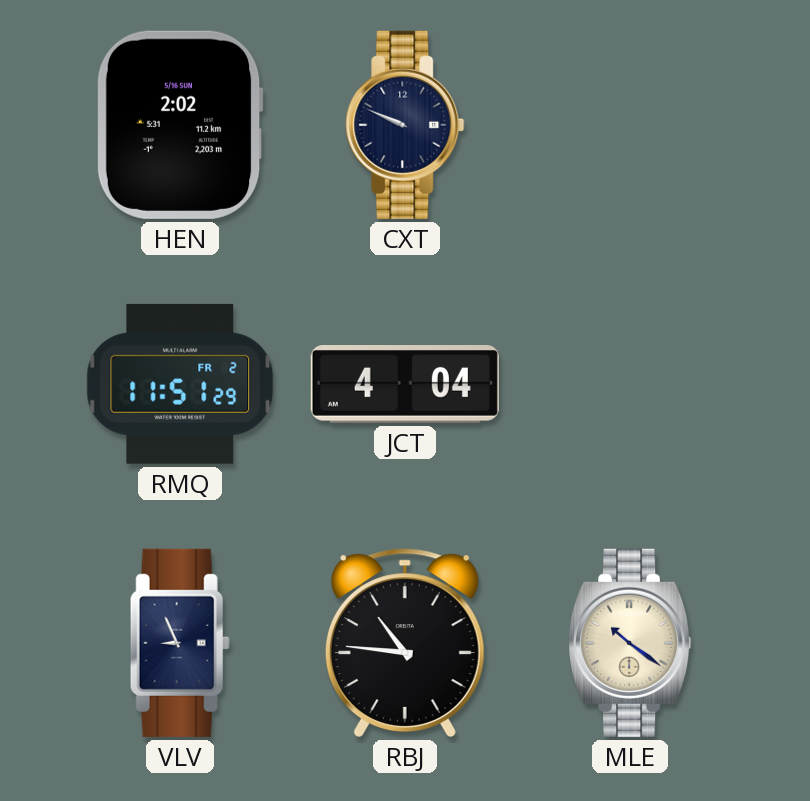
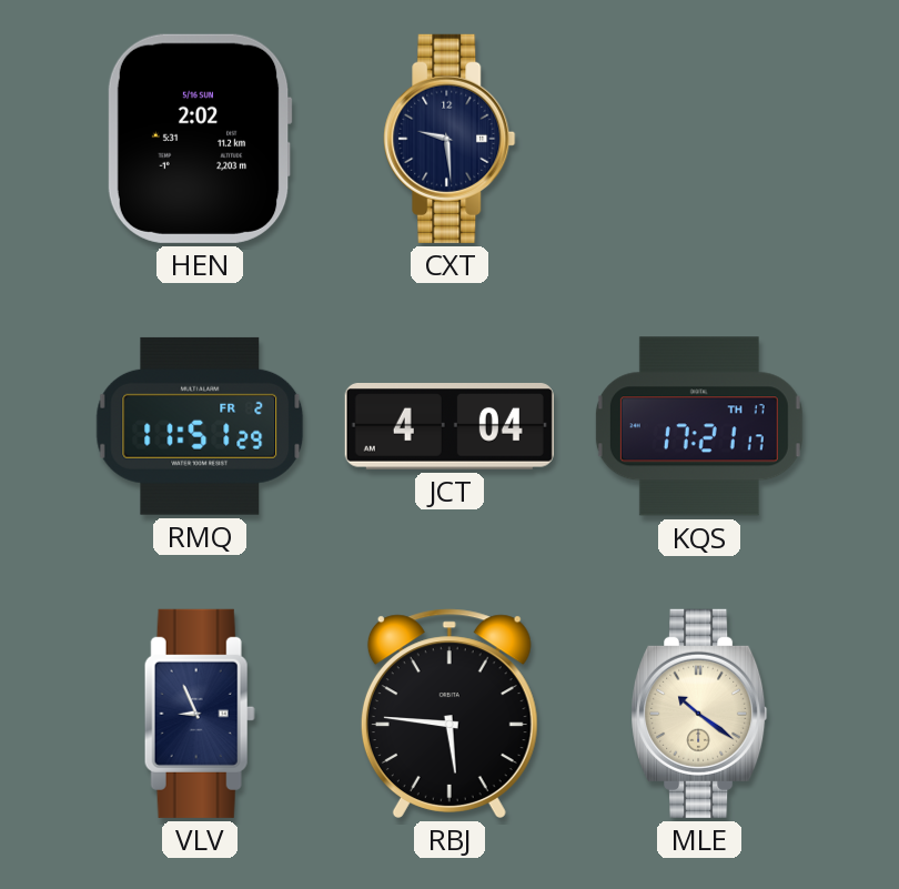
CXT: 9:49 -> 9:29
KQS: none -> 17:21
RBJ: 10:46 -> 5:46
